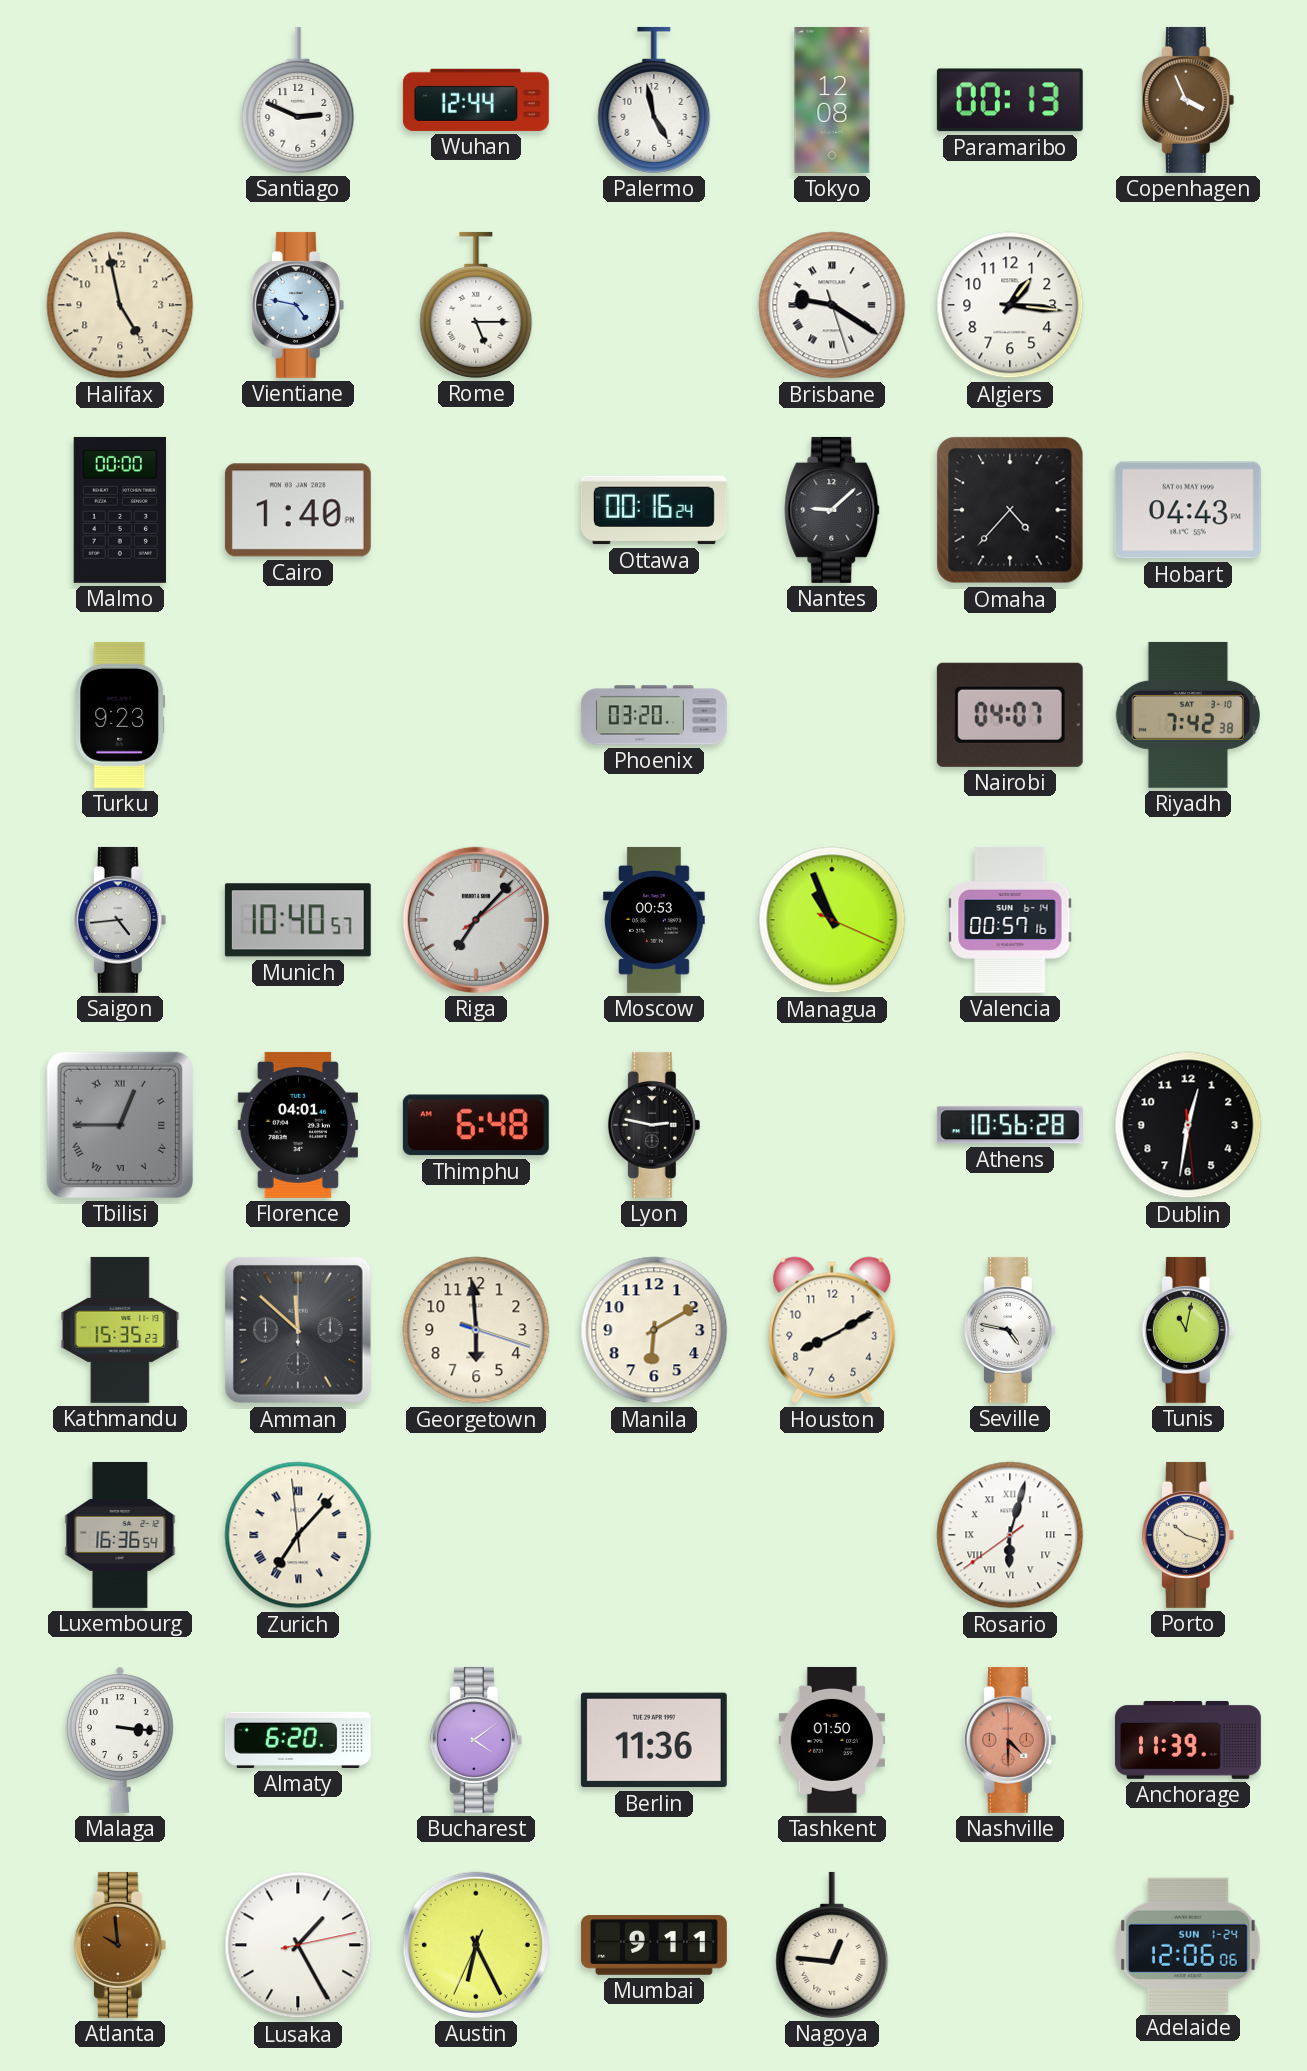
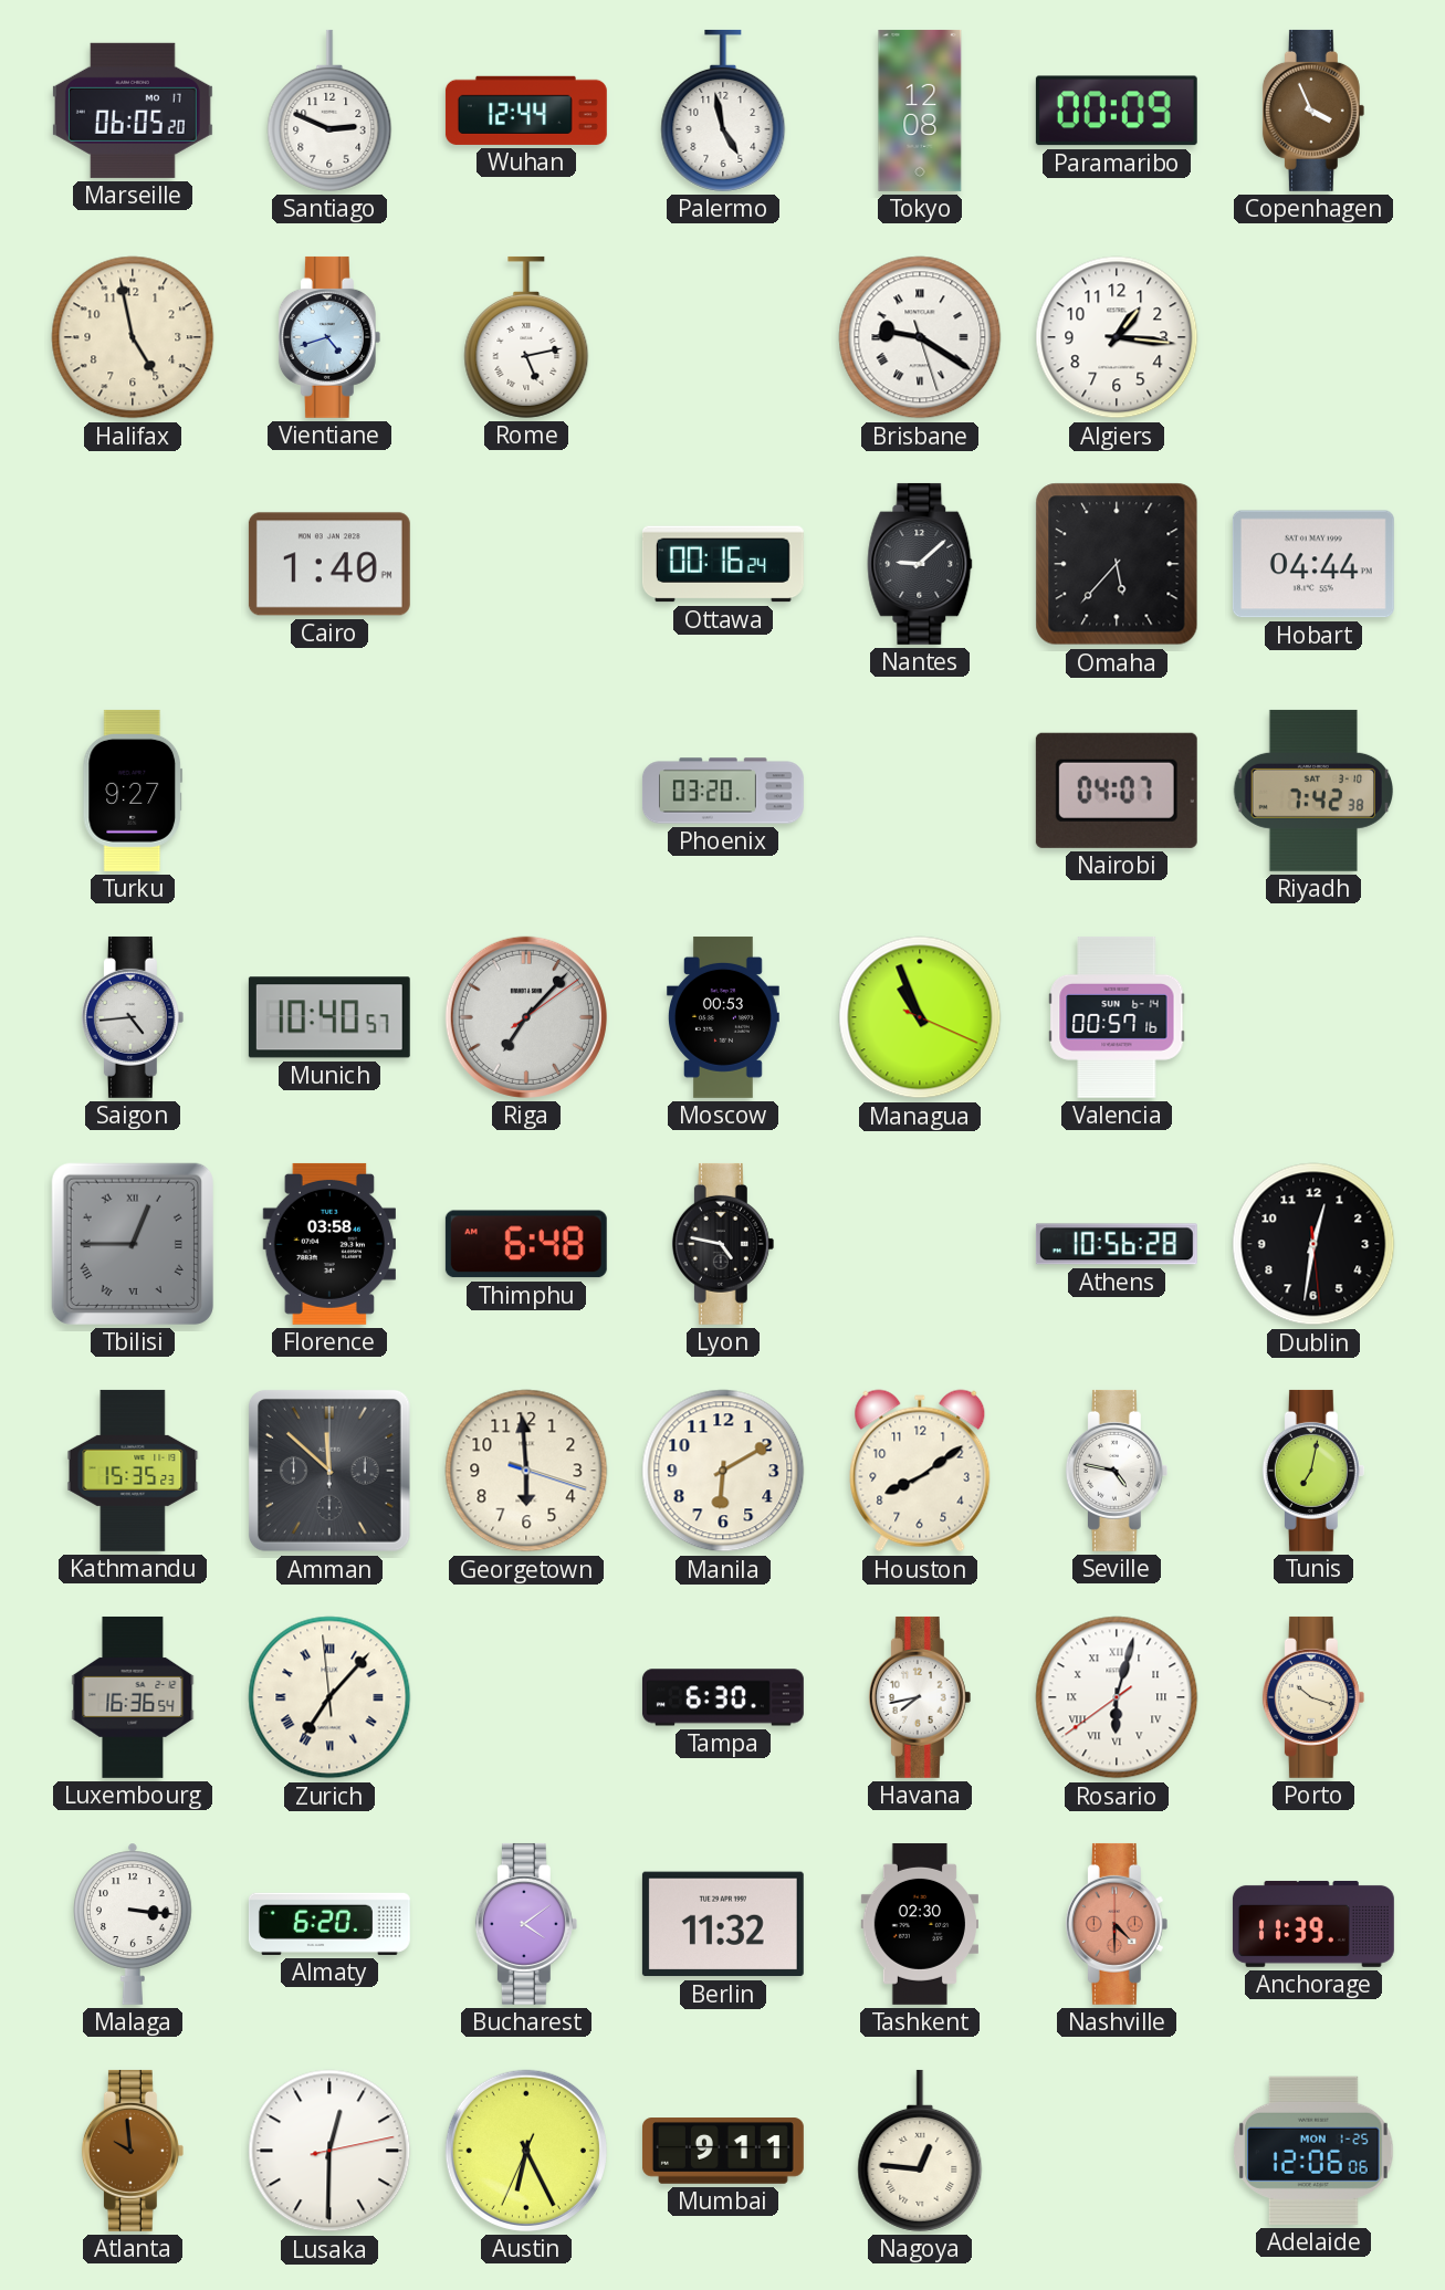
Marseille: none -> 06:05
Paramaribo: 00:13 -> 00:09
Vientiane: 4:47 -> 4:42
Rome: 5:15 -> 5:13
Malmo: 00:00 -> none
Omaha: 4:37 -> 5:37
Hobart: 04:43 -> 04:44
Turku: 9:23 -> 9:27
Florence: 04:01 -> 03:58
Lyon: 2:47 -> 4:47
Houston: 8:10 -> 8:09
Tunis: 11:02 -> 7:02
Tampa: none -> 6:30
Havana: none -> 7:43
Berlin: 11:36 -> 11:32
Tashkent: 01:50 -> 02:30
Lusaka: 1:25 -> 12:30
Adelaide date: SUN 1-24 -> MON 1-25
